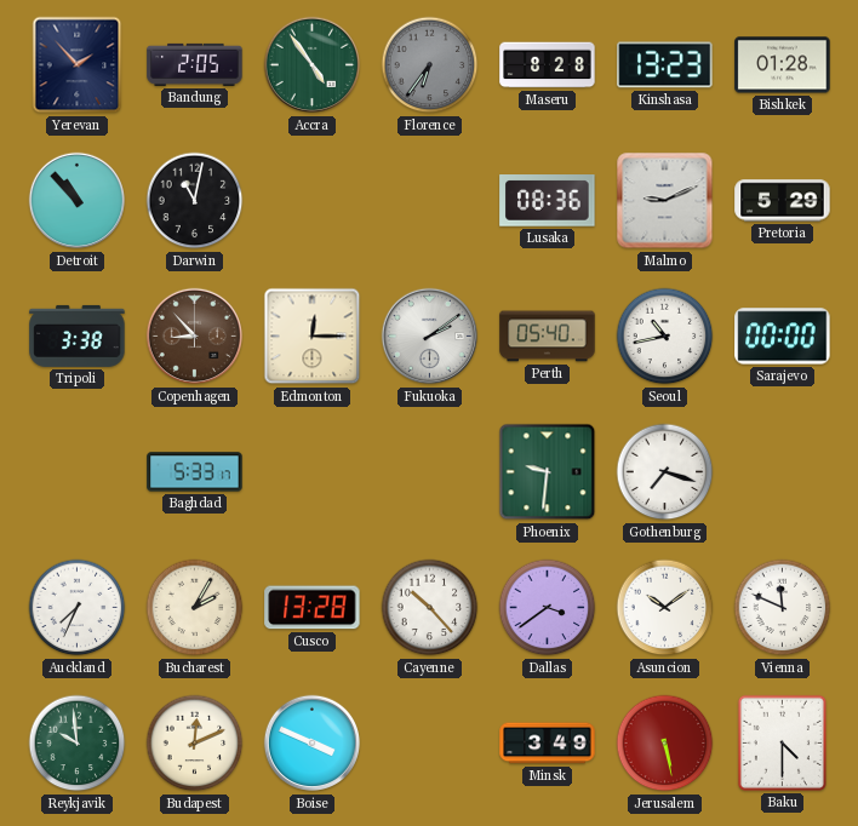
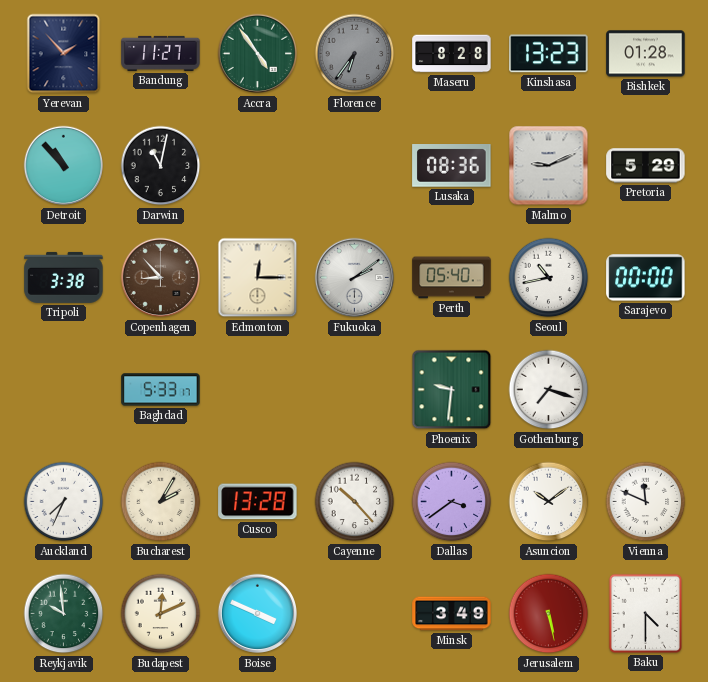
Bandung: 2:05 -> 11:27
